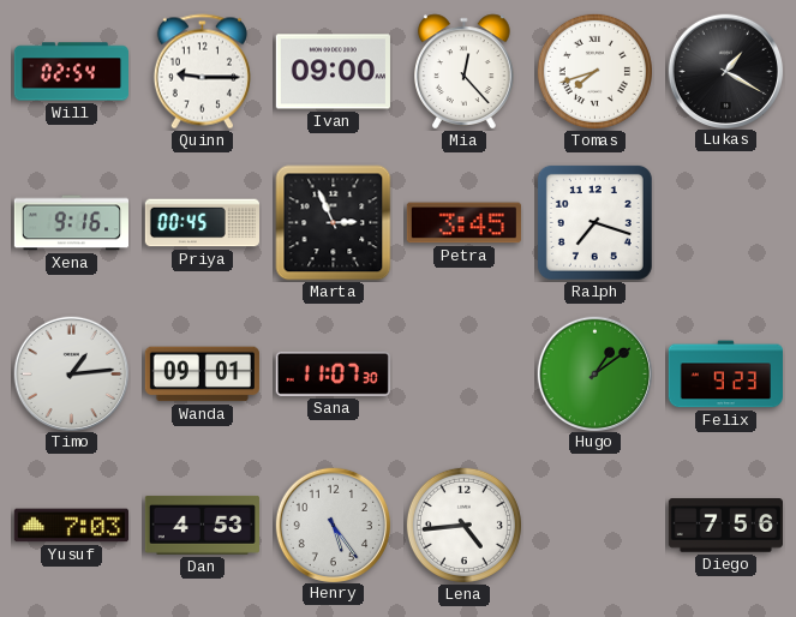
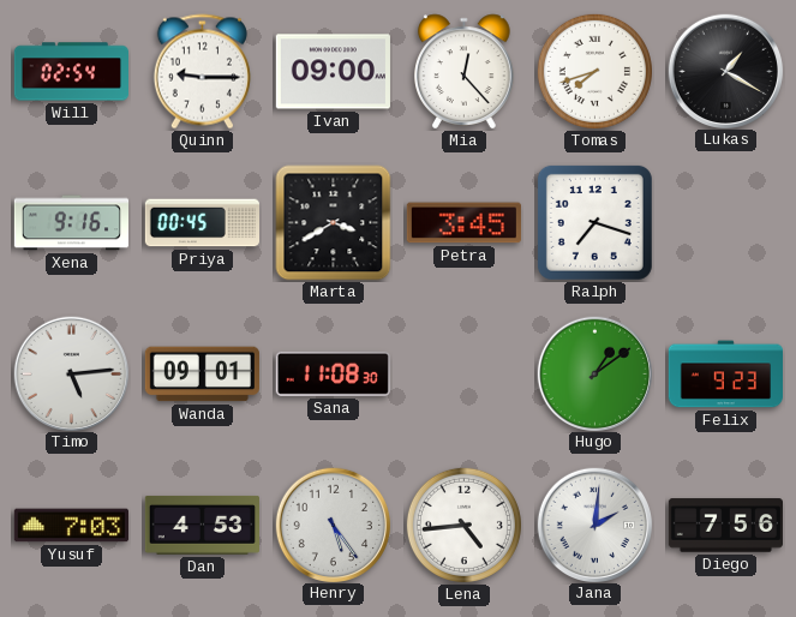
Marta: 2:56 -> 3:40
Timo: 1:14 -> 5:14
Sana: 11:07 -> 11:08
Jana: none -> 2:01
